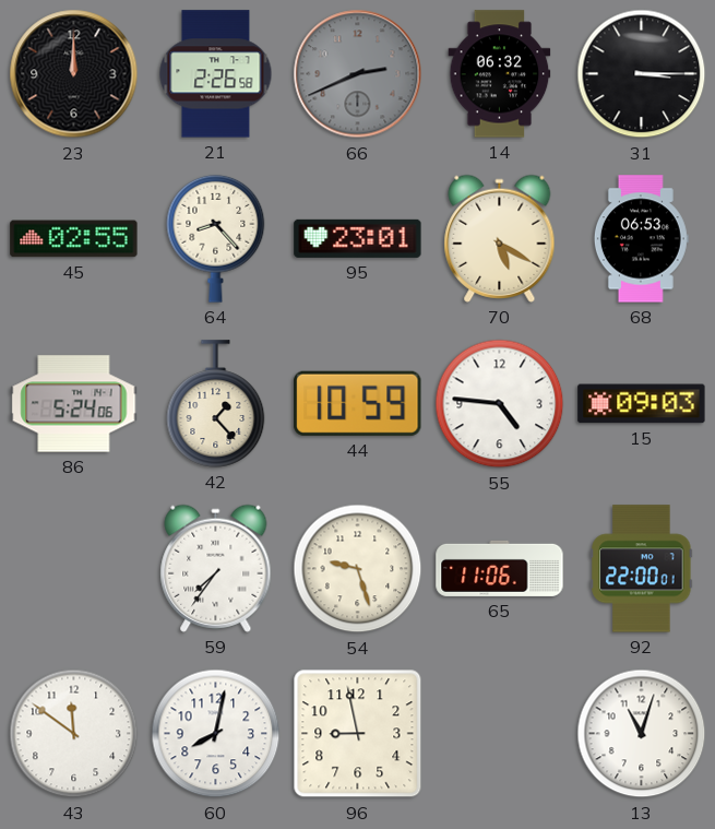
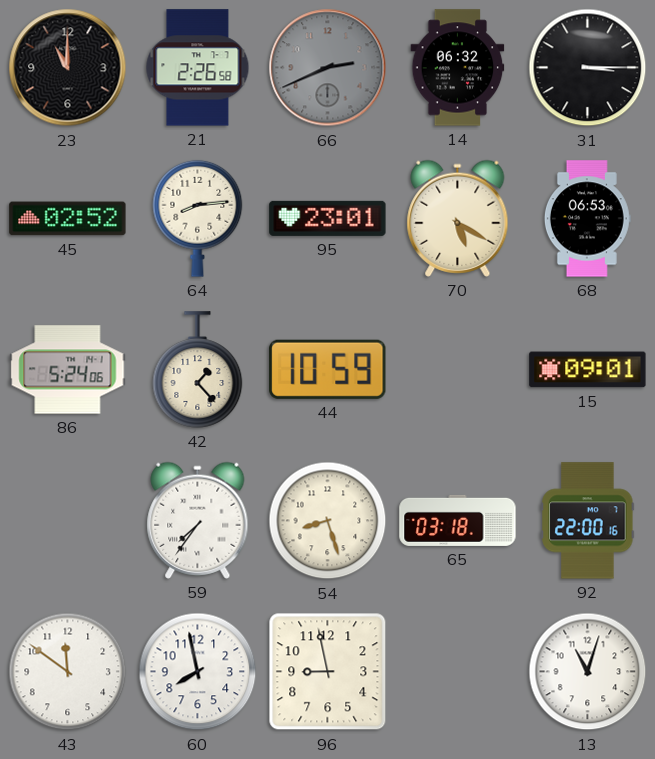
23: 12:00 -> 11:00
45: 02:55 -> 02:52
64: 8:23 -> 8:14
55: 4:46 -> none
15: 09:03 -> 09:01
54: 9:27 -> 8:27
65: 11:06 -> 03:18
92: 22:00:01 -> 22:00:16
60: 8:02 -> 7:58
